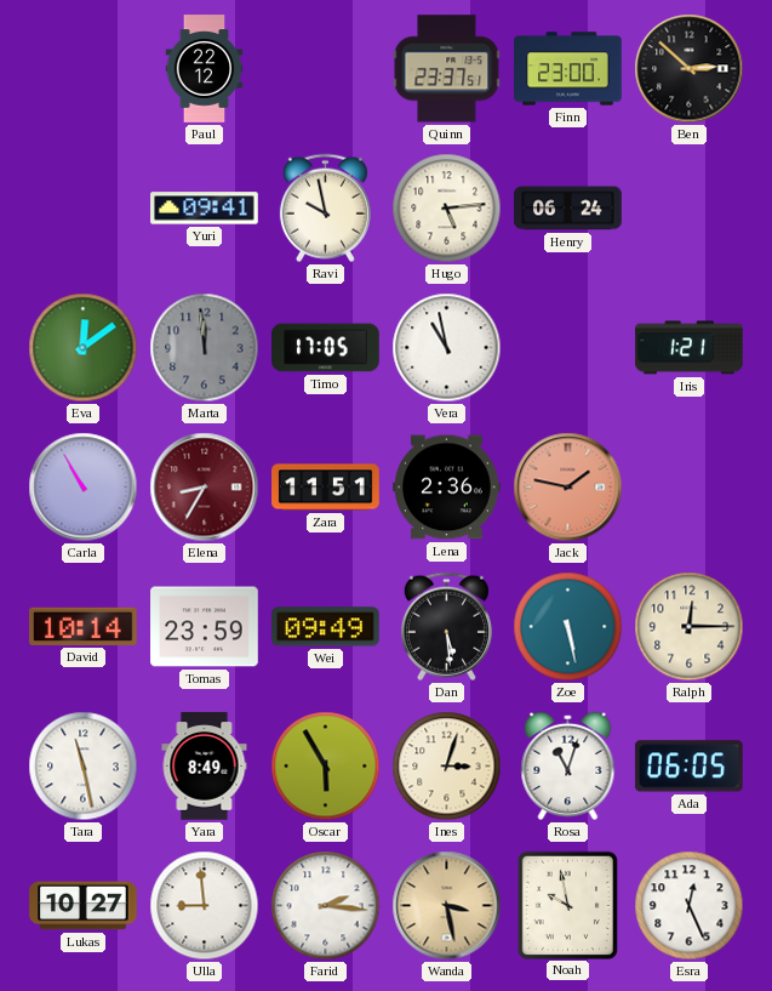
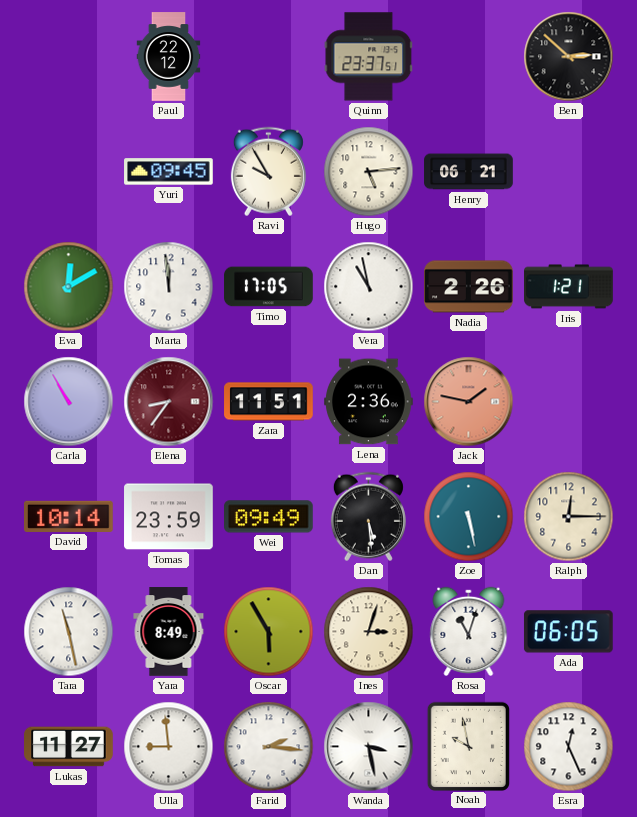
Finn: 23:00 -> none
Yuri: 09:41 -> 09:45
Ravi: 9:58 -> 9:55
Henry: 06:24 -> 06:21
Eva: 12:09 -> 12:10
Marta dial: grey -> white
Nadia: none -> 2:26
Elena: 8:35 -> 8:36
Lukas: 10:27 -> 11:27
Wanda dial: champagne -> white
